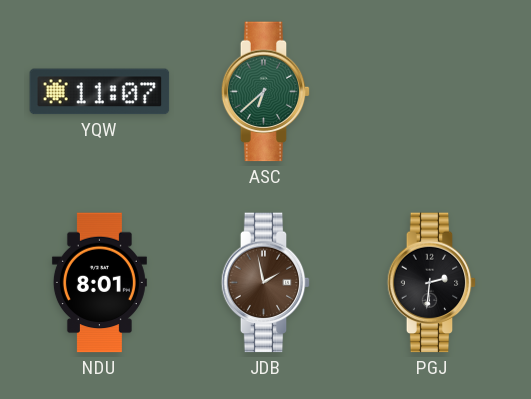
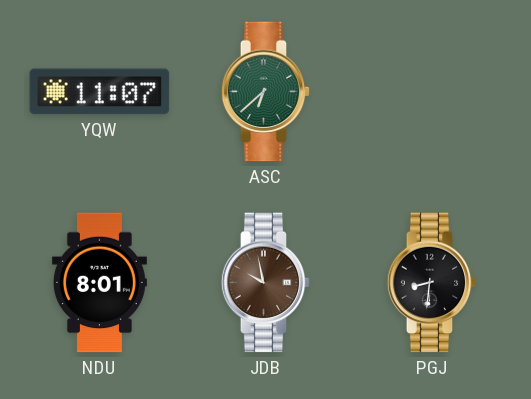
JDB: 1:58 -> 9:58
PGJ: 2:31 -> 8:31
